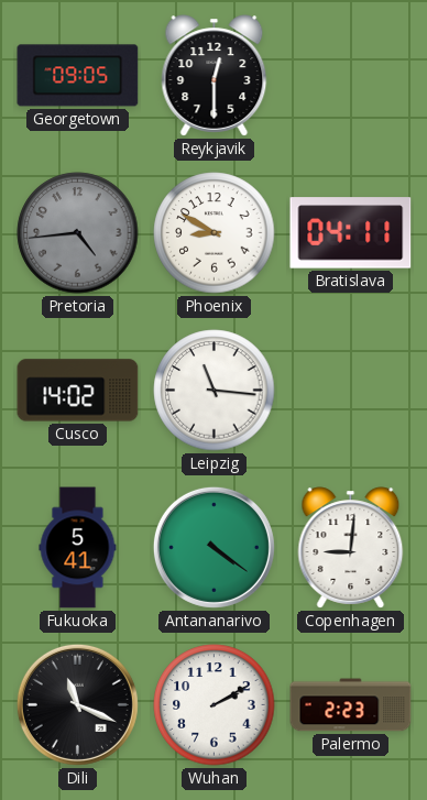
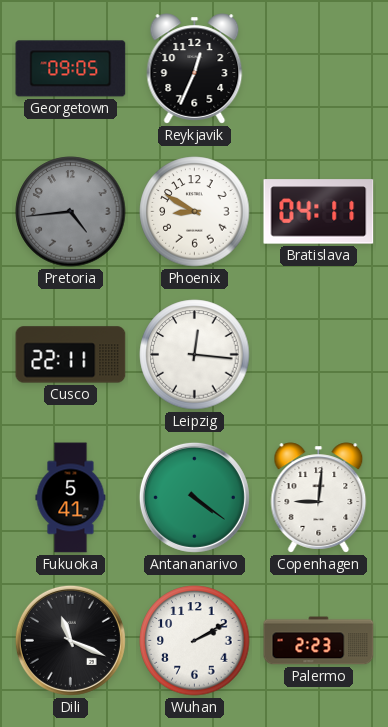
Reykjavik: 12:30 -> 12:34
Cusco: 14:02 -> 22:11
Leipzig: 11:16 -> 12:16
